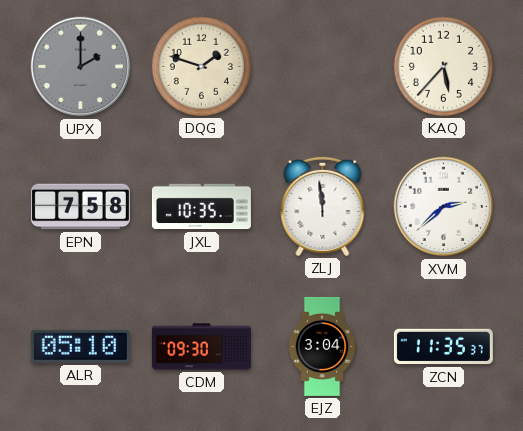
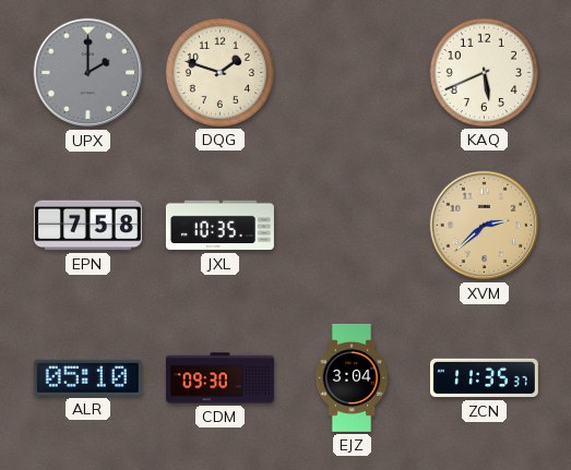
KAQ: 5:37 -> 5:41
ZLJ: 11:59 -> none
XVM dial: white -> champagne
